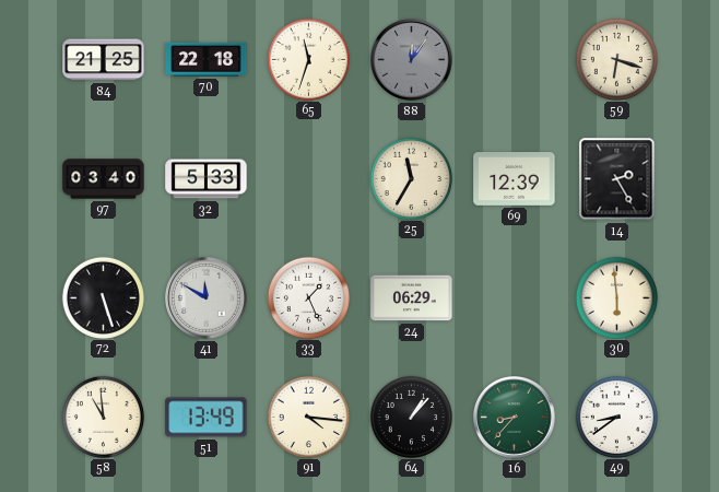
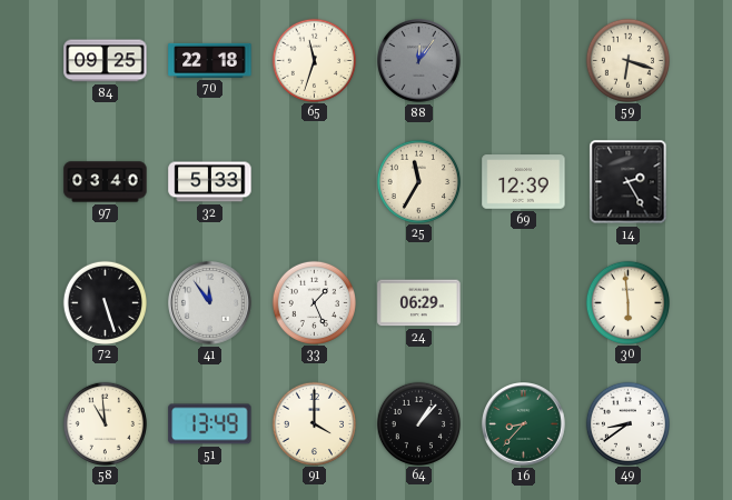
84: 21:25 -> 09:25
41: 11:50 -> 11:54
91: 4:16 -> 4:00
